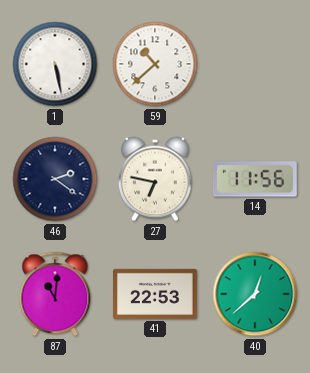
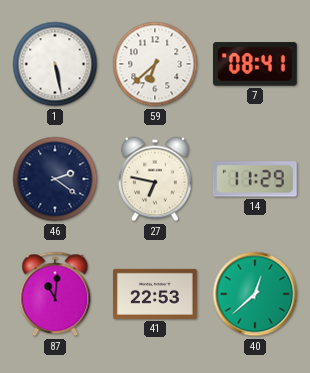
59: 10:38 -> 6:38
7: none -> 08:41
14: 11:56 -> 11:29
